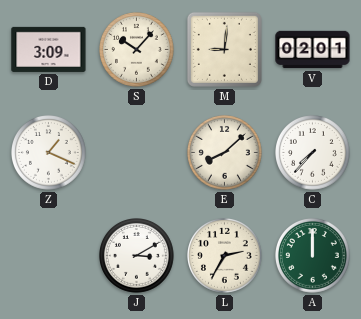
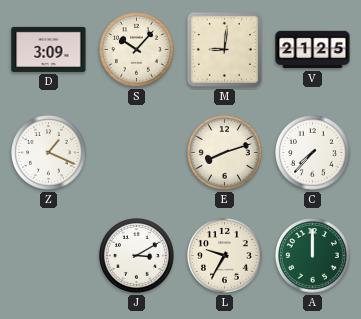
V: 02:01 -> 21:25
E: 8:08 -> 8:12
L: 2:35 -> 9:35
